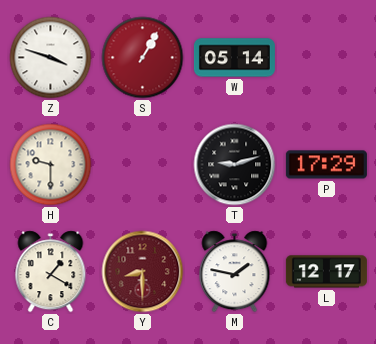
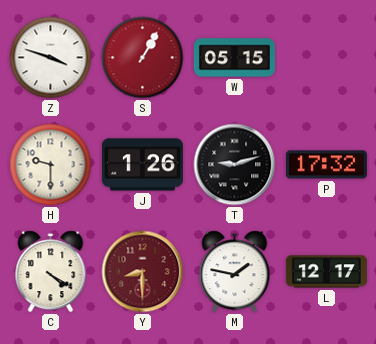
W: 05:14 -> 05:15
J: none -> 1:26
P: 17:29 -> 17:32
C: 1:20 -> 4:20
